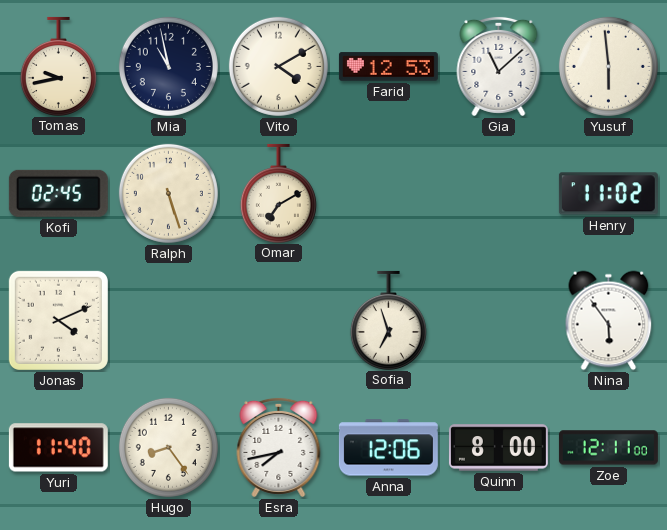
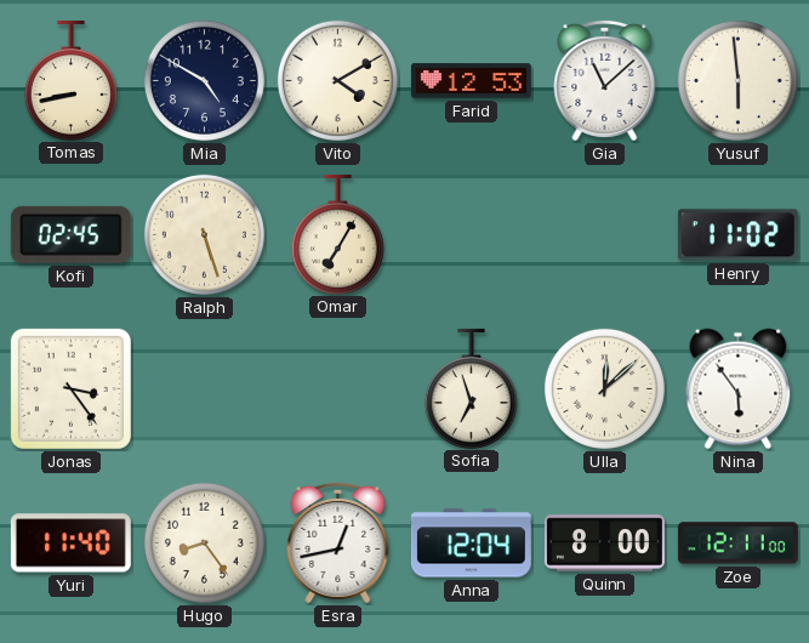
Tomas: 9:43 -> 8:43
Mia: 10:58 -> 4:50
Omar: 7:10 -> 7:05
Jonas: 4:11 -> 3:24
Ulla: none -> 12:08
Esra: 7:43 -> 12:43
Anna: 12:06 -> 12:04
